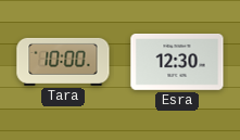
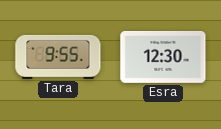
Tara: 10:00 -> 9:55
